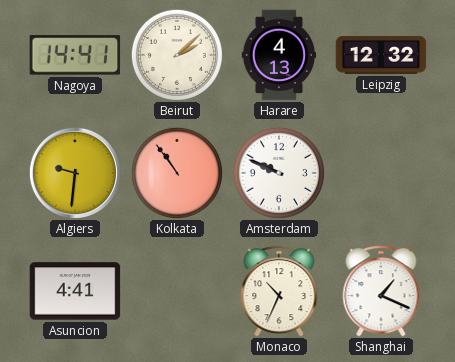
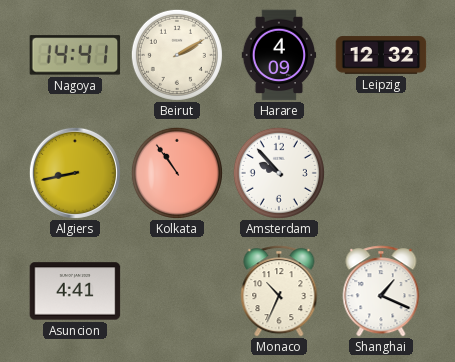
Beirut: 2:08 -> 2:10
Harare: 4:13 -> 4:09
Algiers: 9:31 -> 8:43
Amsterdam: 9:49 -> 9:53
